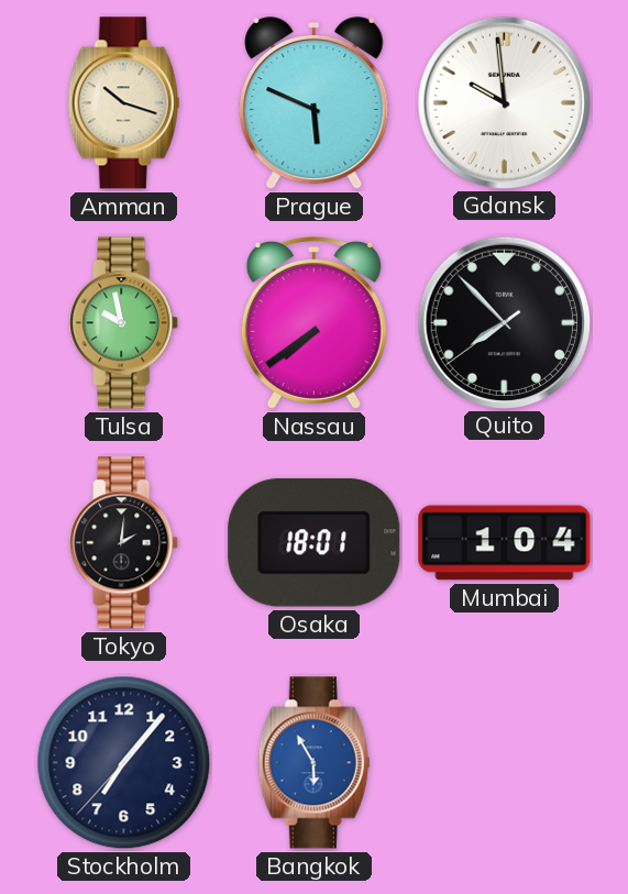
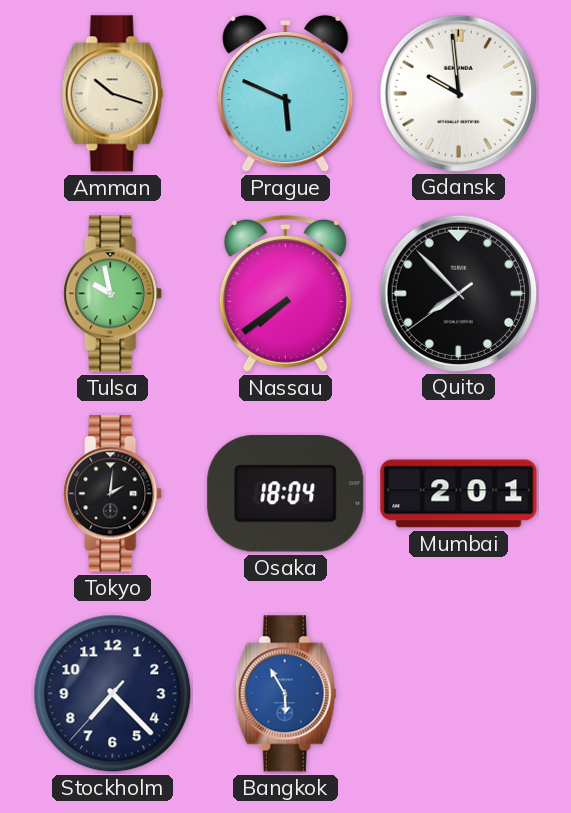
Osaka: 18:01 -> 18:04
Mumbai: 1:04 -> 2:01
Stockholm: 7:06 -> 7:22
